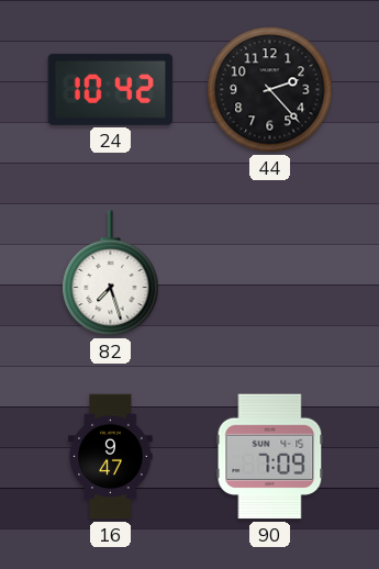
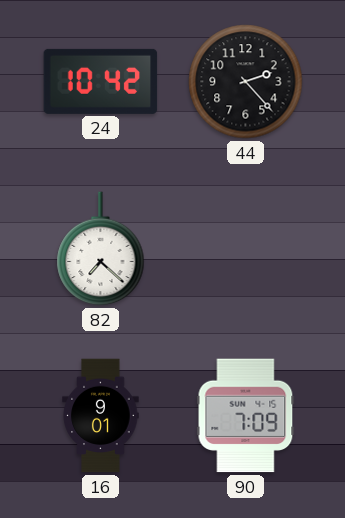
82: 7:27 -> 7:22
16: 9:47 -> 9:01
